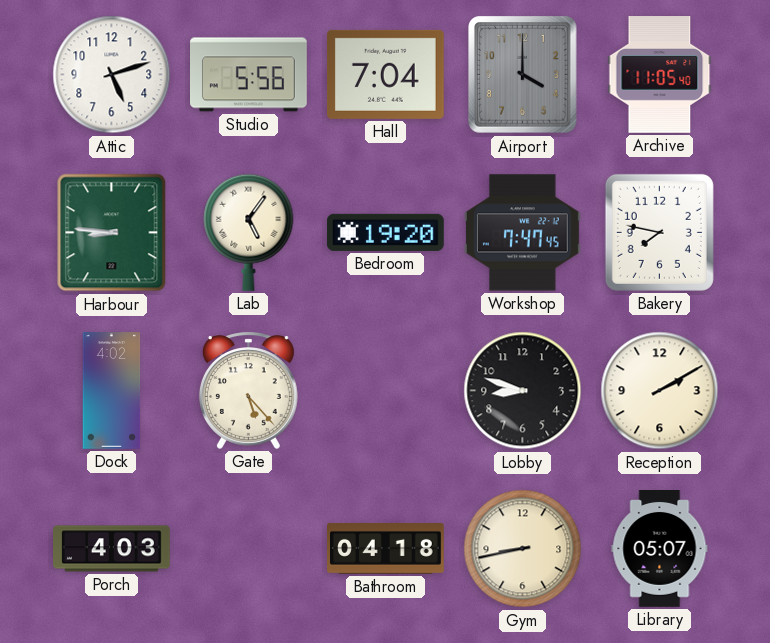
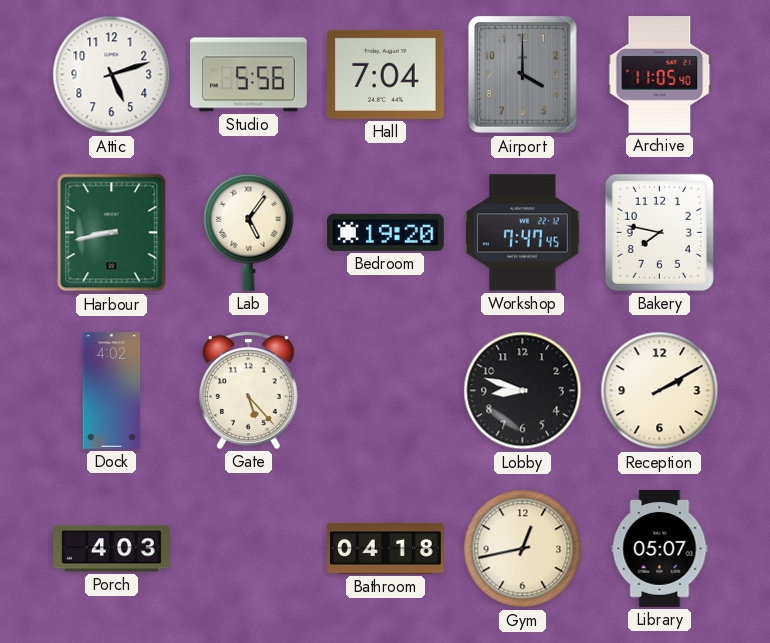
Harbour: 8:46 -> 8:43
Gym: 8:43 -> 12:43
